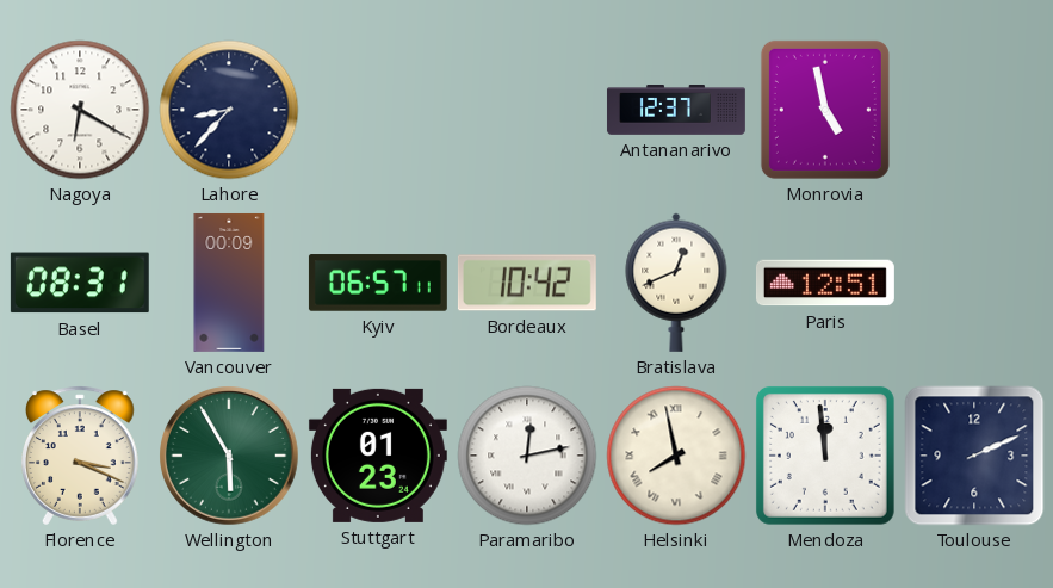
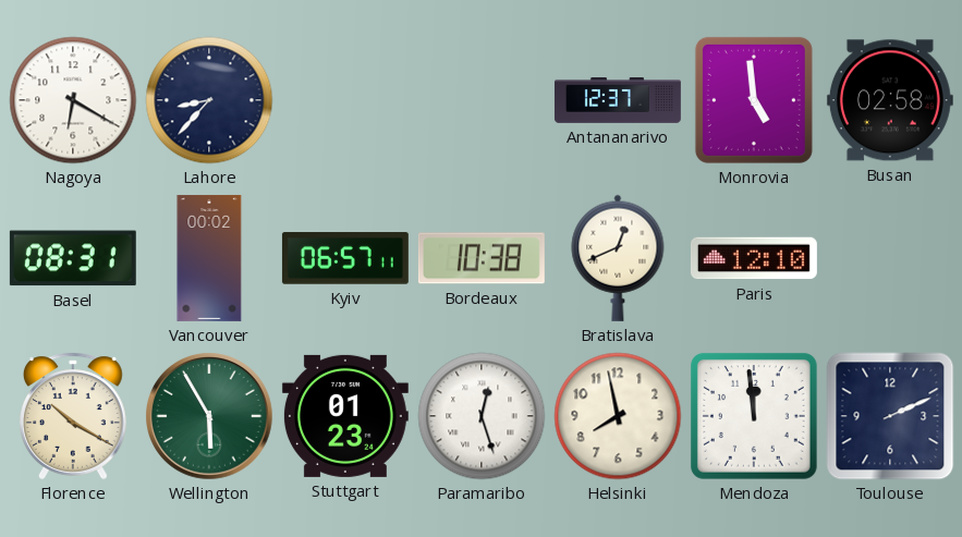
Monrovia: 4:58 -> 4:59
Busan: none -> 02:58
Vancouver: 00:09 -> 00:02
Bordeaux: 10:42 -> 10:38
Paris: 12:51 -> 12:10
Florence: 3:19 -> 10:20
Paramaribo: 12:13 -> 12:27
Helsinki numerals: Roman -> Arabic
